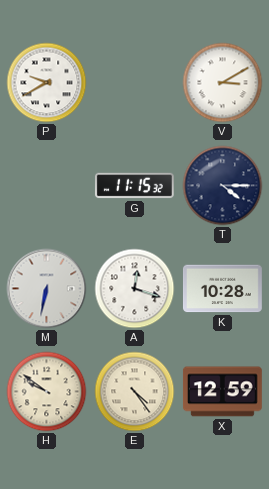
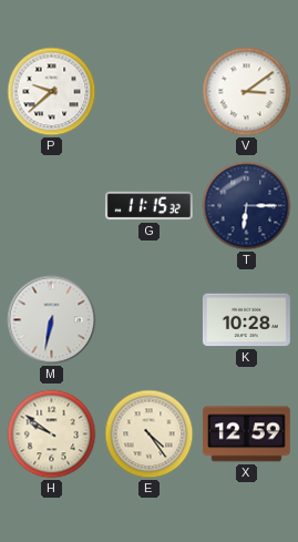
P: 9:40 -> 9:38
V: 3:10 -> 3:09
T: 4:15 -> 6:15
A: 12:18 -> none
